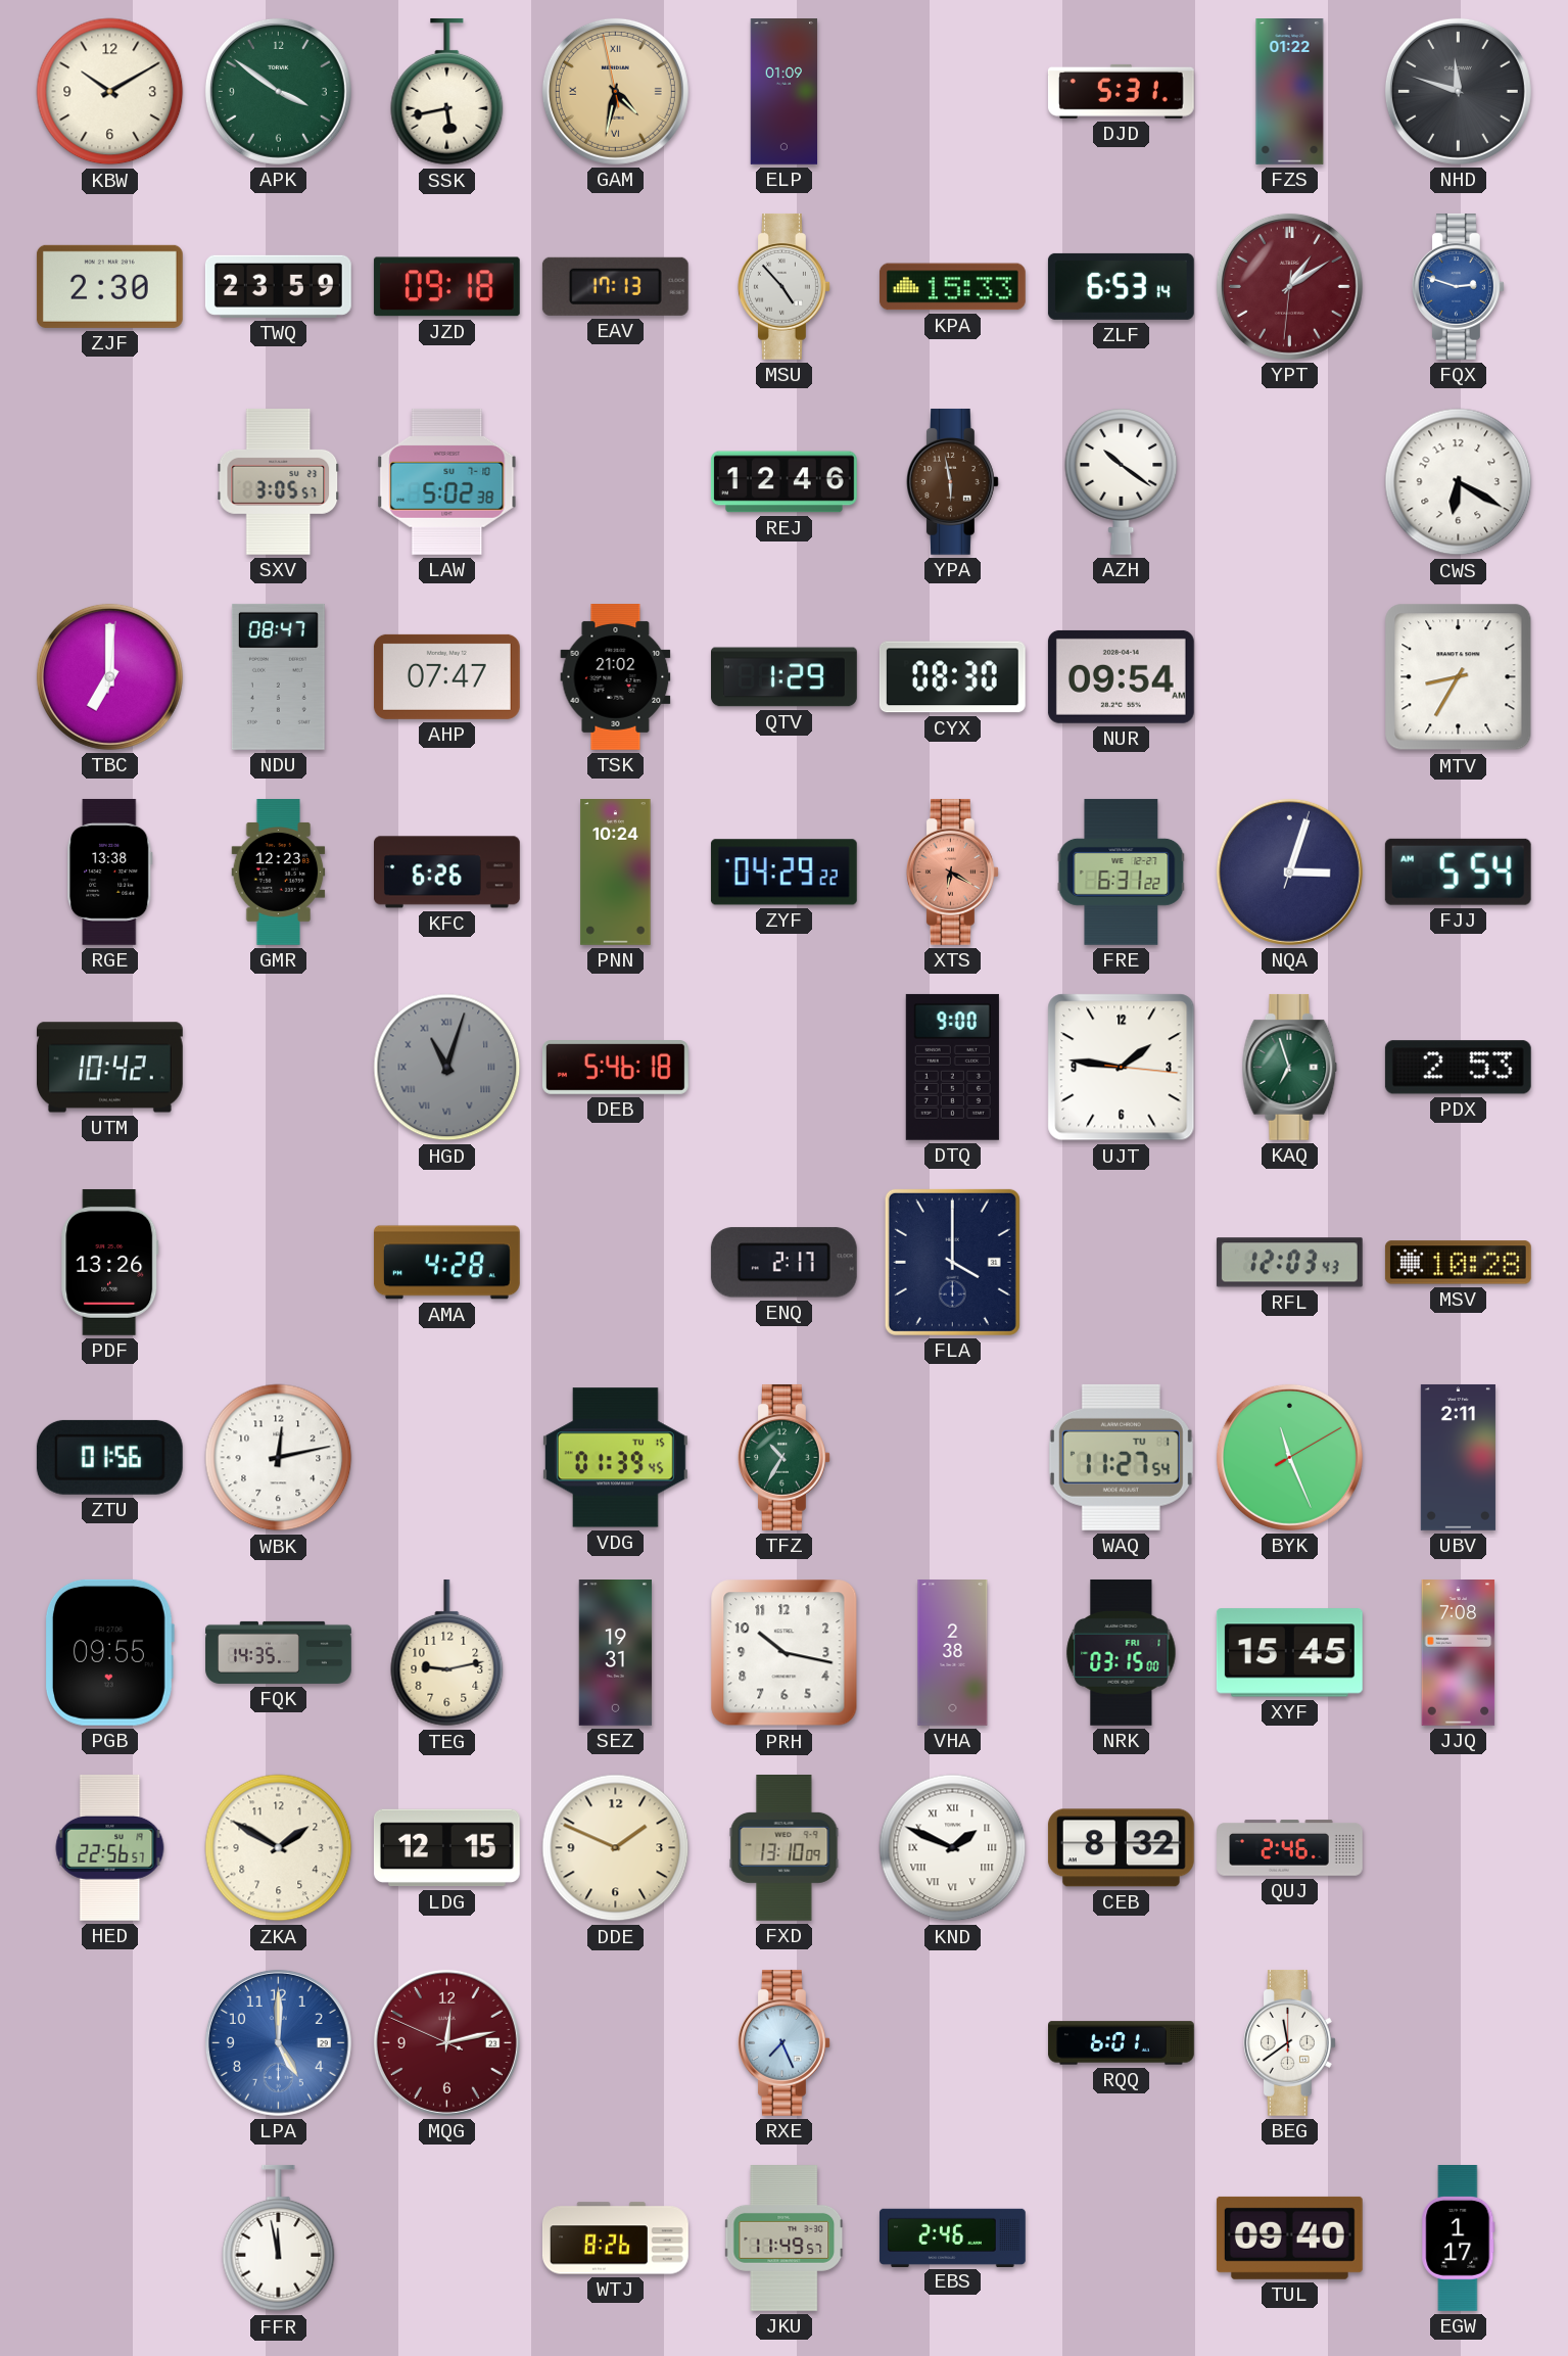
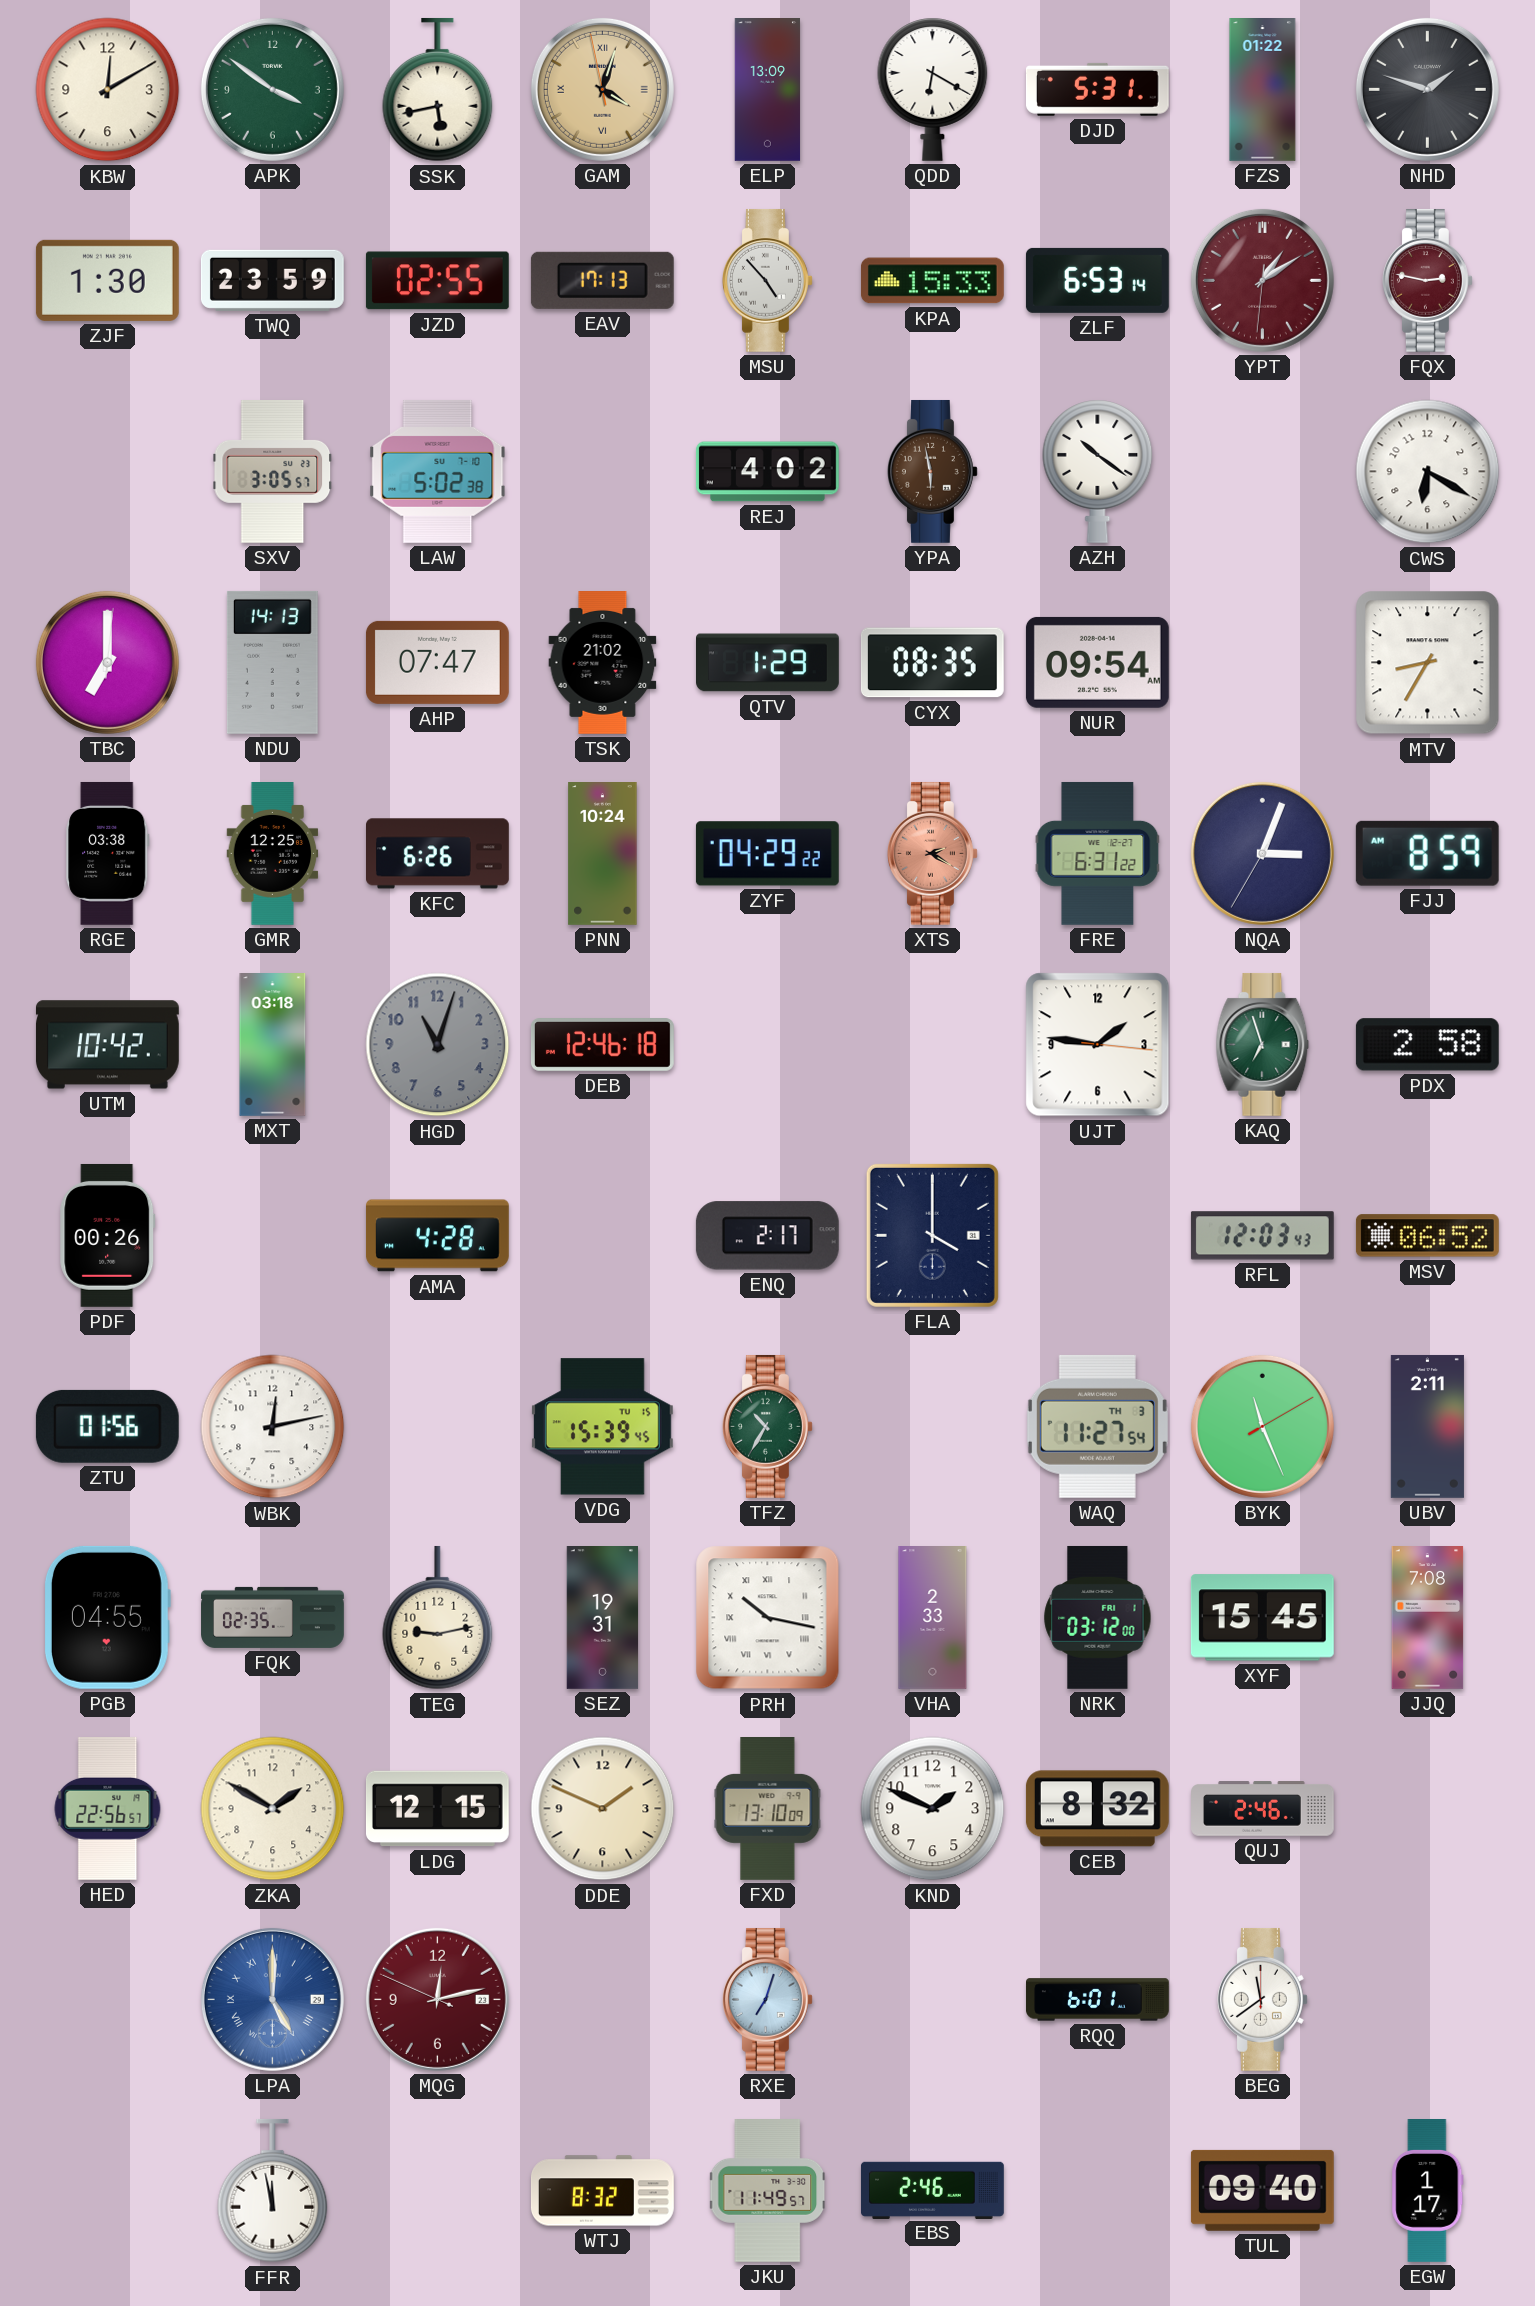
KBW: 10:10 -> 12:10
GAM: 4:31 -> 4:02
ELP: 01:09 -> 13:09
QDD: none -> 6:20
NHD: 11:48 -> 1:48
ZJF: 2:30 -> 1:30
JZD: 09:18 -> 02:55
FQX: 2:48 -> 2:47
FQX dial: blue -> burgundy
REJ: 12:46 -> 4:02
NDU: 08:47 -> 14:13
CYX: 08:30 -> 08:35
RGE: 13:38 -> 03:38
GMR: 12:23 -> 12:25
XTS: 6:20 -> 2:20
NQA: 3:03:03 -> 3:03:35
FJJ: 5:54 -> 8:59
MXT: none -> 03:18
HGD numerals: Roman -> Arabic
DEB: 5:46 -> 12:46
DTQ: 9:00 -> none
PDX: 2:53 -> 2:58
PDF: 13:26 -> 00:26
MSV: 10:28 -> 06:52
VDG: 01:39 -> 15:39
WAQ date: TU 1 -> TH 3
PGB: 09:55 -> 04:55
FQK: 14:35 -> 02:35
PRH numerals: Arabic -> Roman
VHA: 2:38 -> 2:33
NRK: 03:15 -> 03:12
KND numerals: Roman -> Arabic
LPA numerals: Arabic -> Roman
RXE: 7:26 -> 7:03
WTJ: 8:26 -> 8:32
